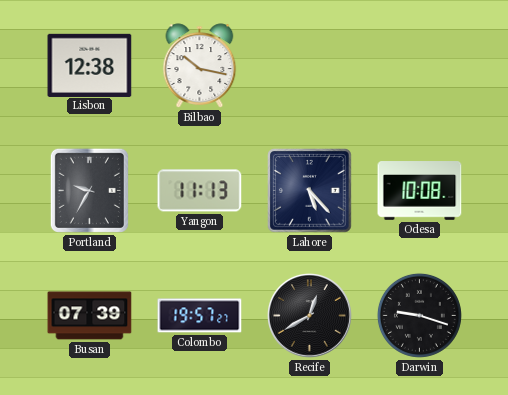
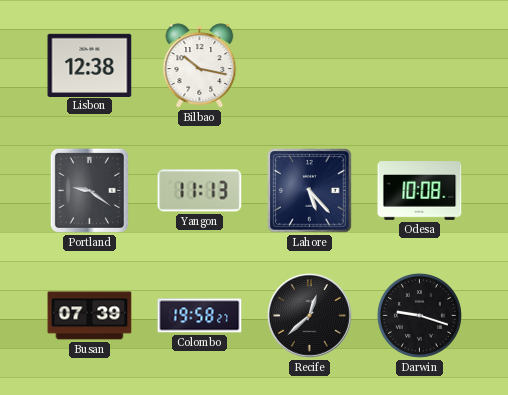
Portland: 9:35 -> 9:21
Colombo: 19:57 -> 19:58
Recife: 12:40 -> 12:38
